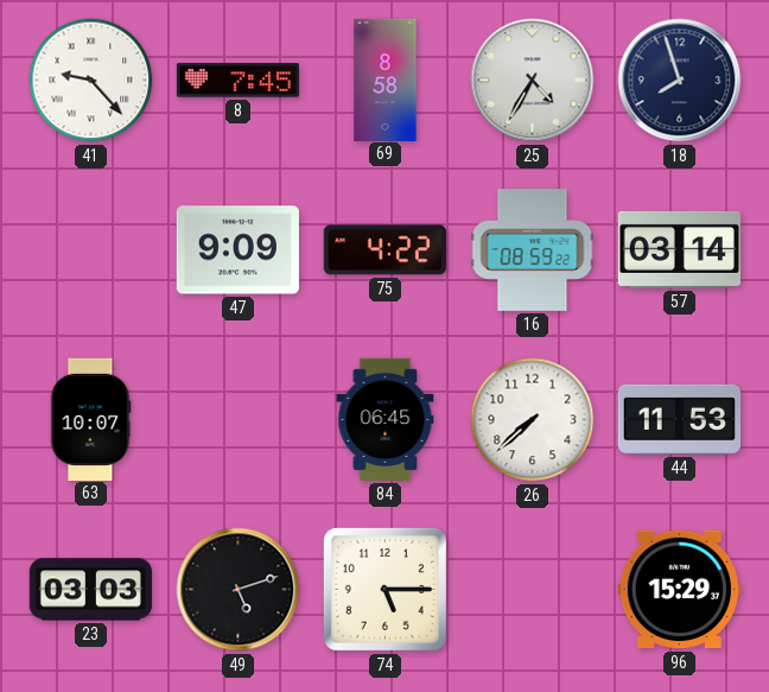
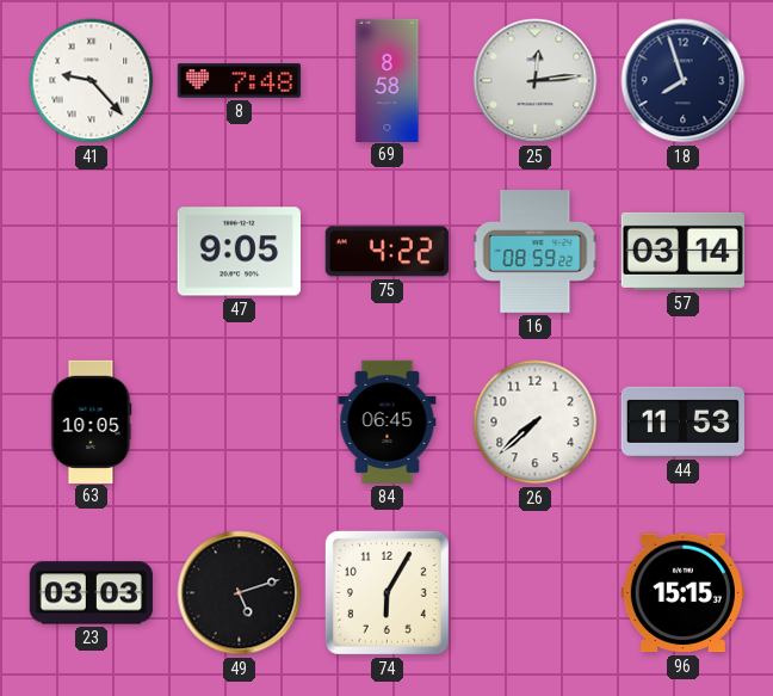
8: 7:45 -> 7:48
25: 4:35 -> 12:14
47: 9:09 -> 9:05
63: 10:07 -> 10:05
74: 5:15 -> 6:05
96: 15:29 -> 15:15
